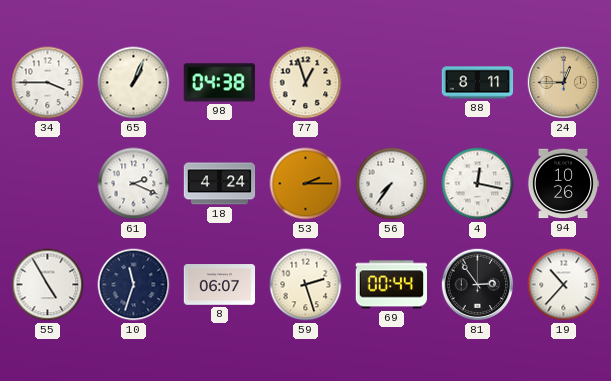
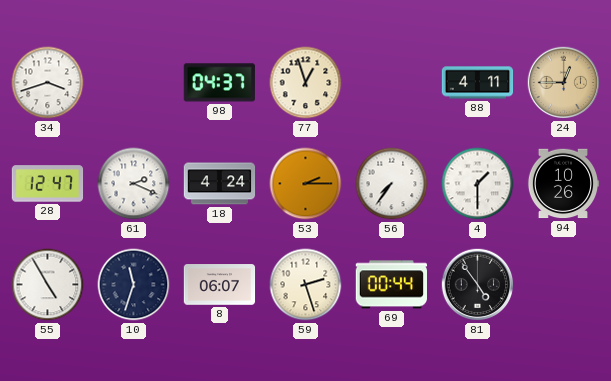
34: 3:45 -> 3:42
65: 1:04 -> none
98: 04:38 -> 04:37
88: 8:11 -> 4:11
28: none -> 12:47
4: 12:17 -> 1:30
81: 2:54 -> 4:54
19: 10:37 -> none
